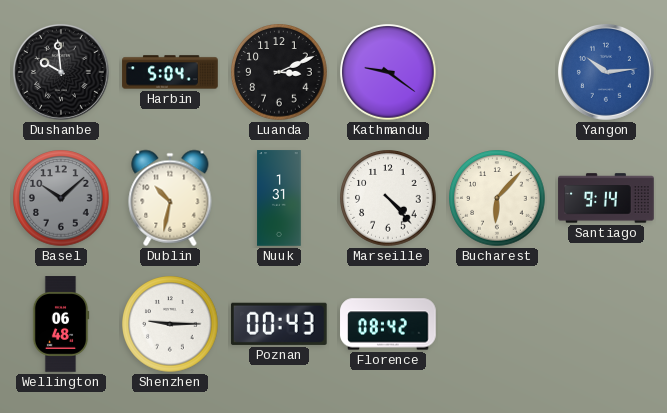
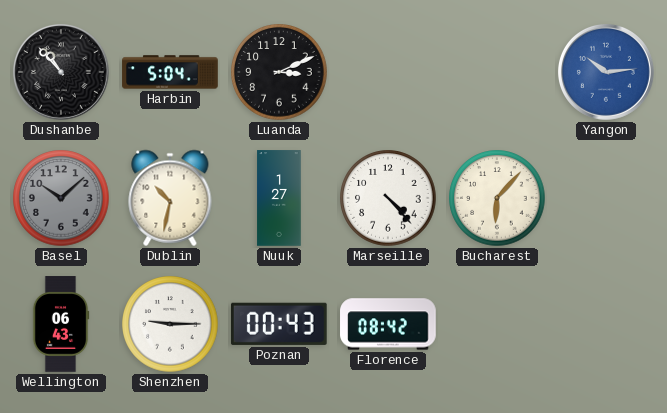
Dushanbe: 9:59 -> 10:53
Kathmandu: 9:21 -> none
Nuuk: 1:31 -> 1:27
Santiago: 9:14 -> none
Wellington: 06:48 -> 06:43
